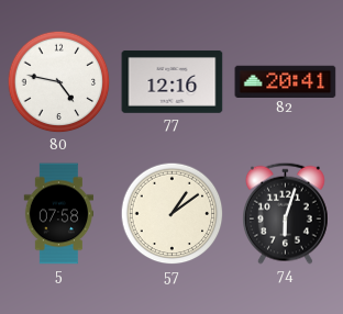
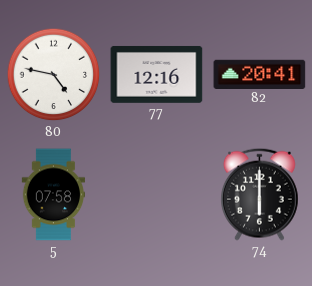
57: 1:09 -> none
74: 6:03 -> 6:00
